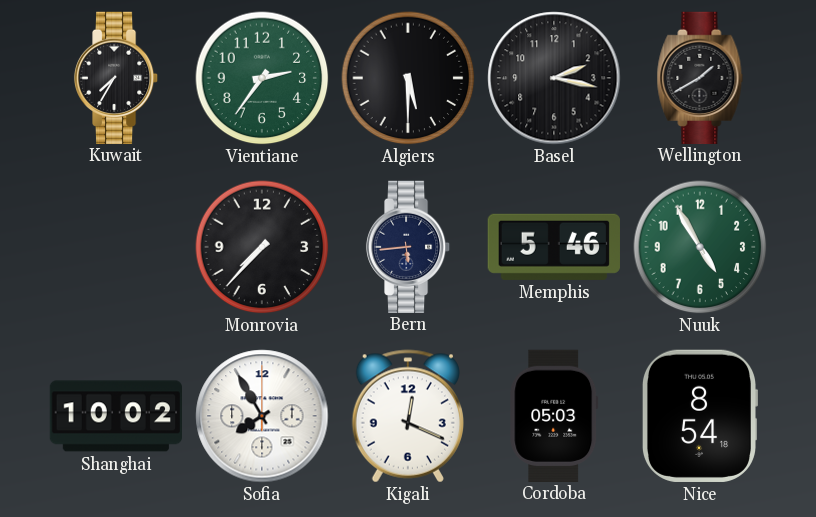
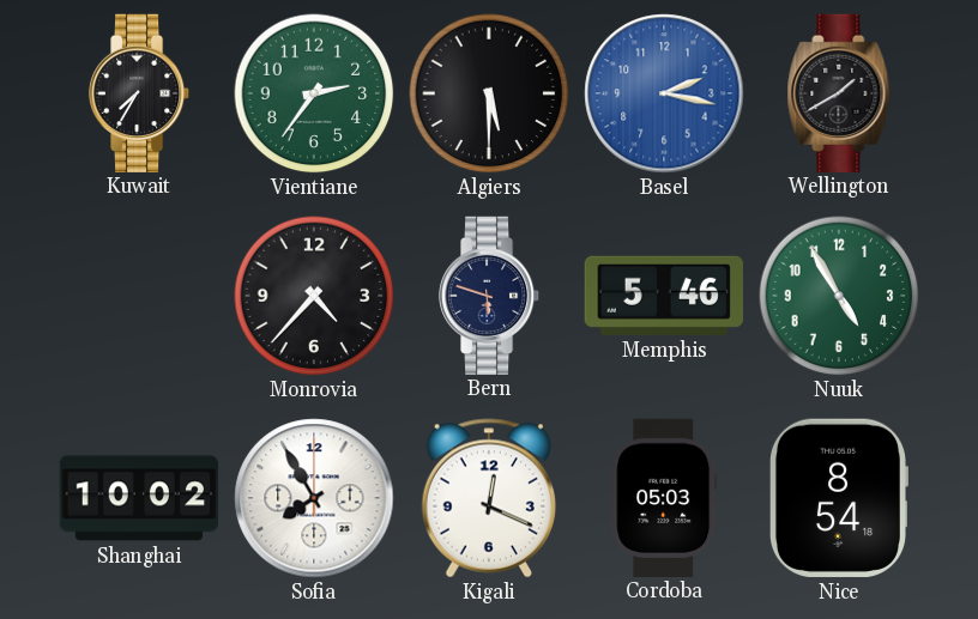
Basel dial: black -> blue
Monrovia: 7:37 -> 4:37
Bern: 5:44 -> 5:48
